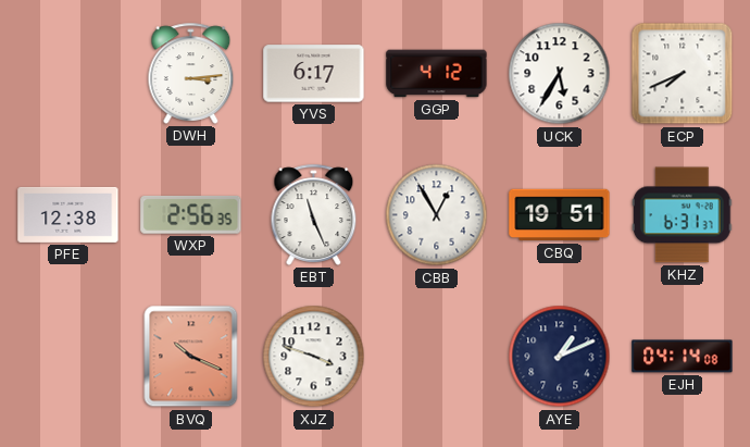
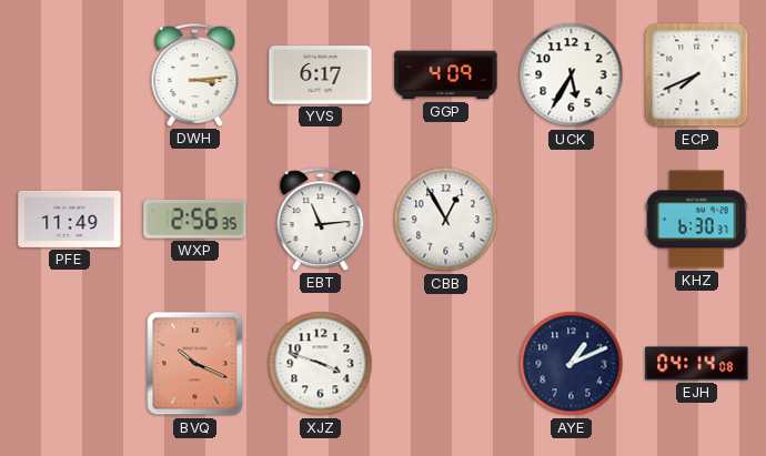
GGP: 4:12 -> 4:09
PFE: 12:38 -> 11:49
EBT: 11:26 -> 11:14
CBQ: 19:51 -> none
KHZ: 6:31 -> 6:30
